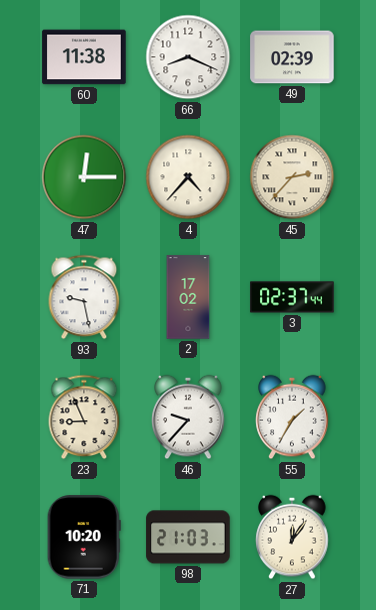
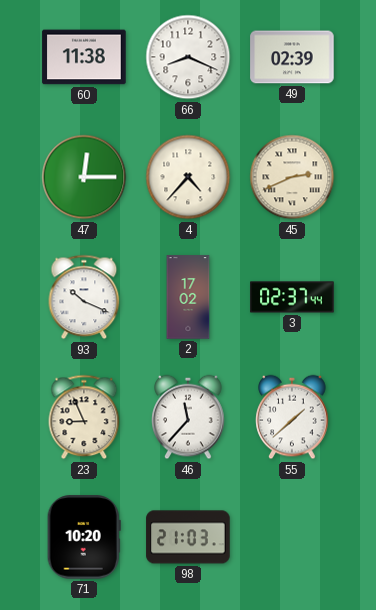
45: 2:37 -> 2:41
93: 9:28 -> 10:19
46: 9:37 -> 11:37
55: 1:35 -> 1:38
27: 12:06 -> none
